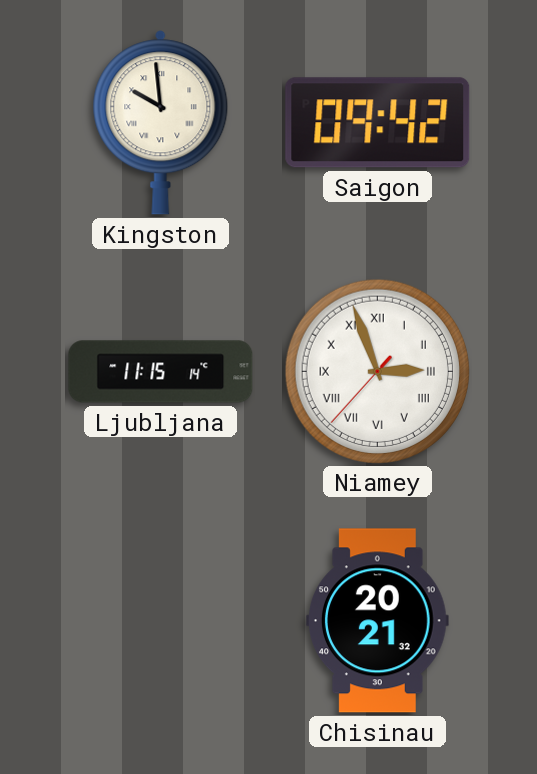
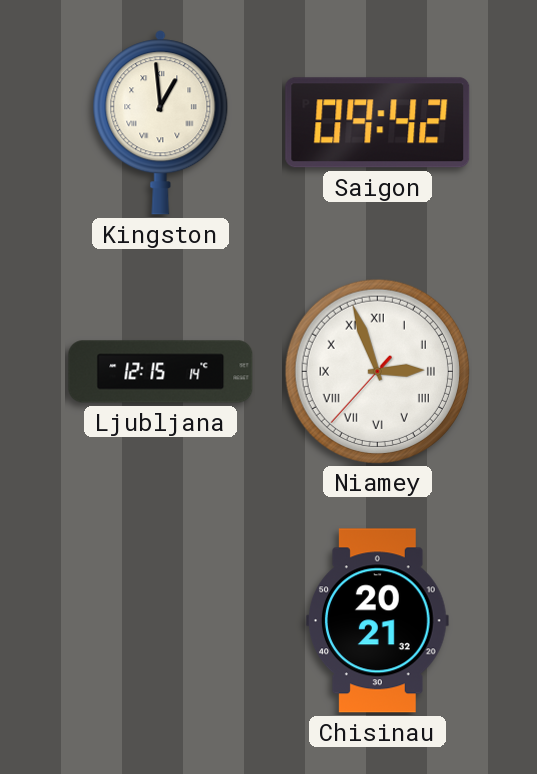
Kingston: 9:59 -> 12:59
Ljubljana: 11:15 -> 12:15
